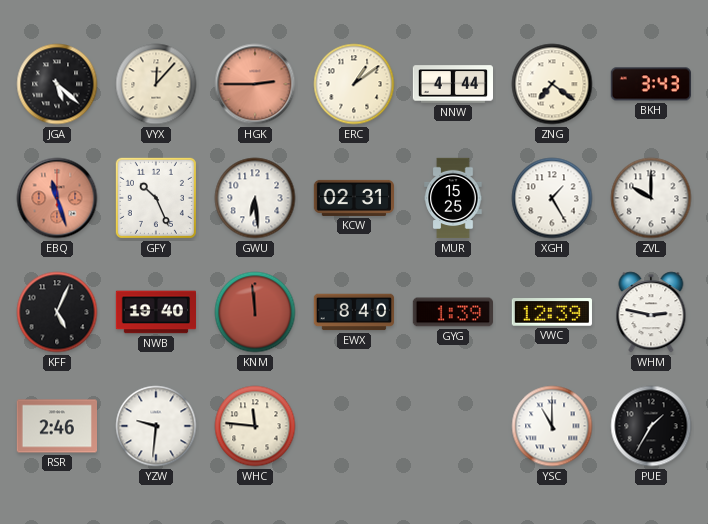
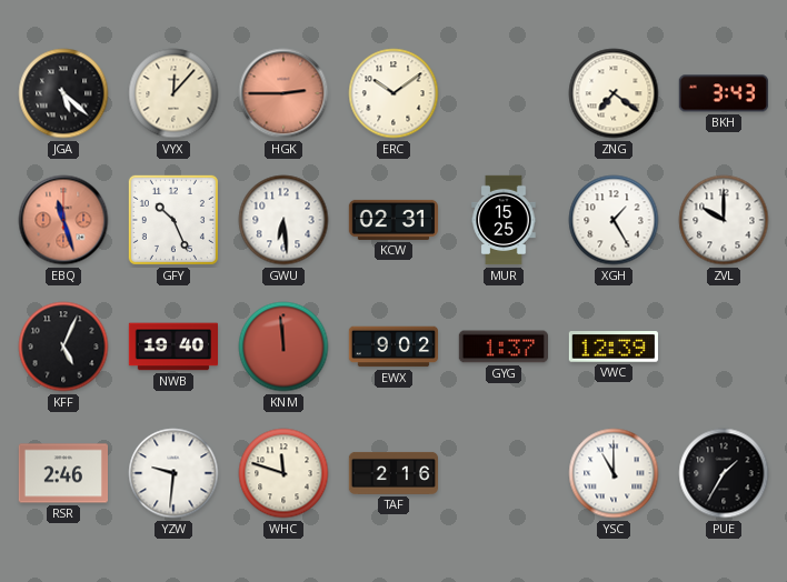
ERC: 1:09 -> 10:09
NNW: 4:44 -> none
EWX: 8:40 -> 9:02
GYG: 1:39 -> 1:37
WHM: 2:47 -> none
WHC: 11:46 -> 11:48
TAF: none -> 2:16
